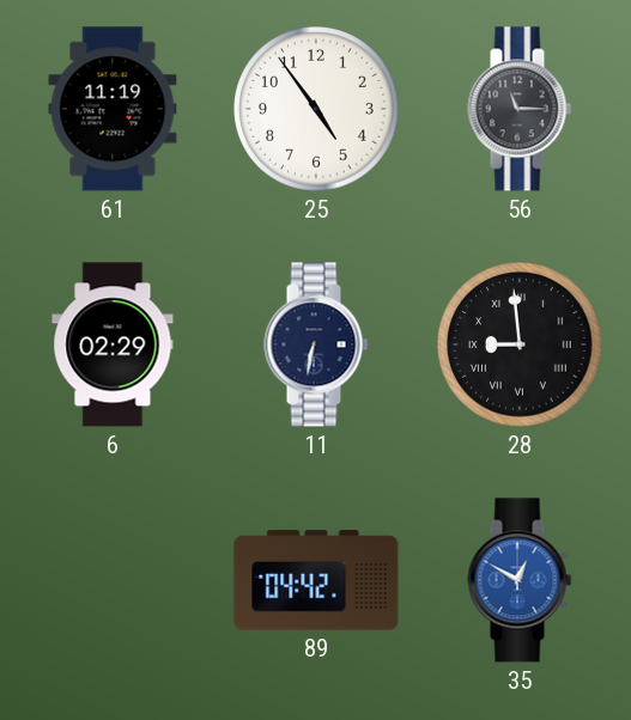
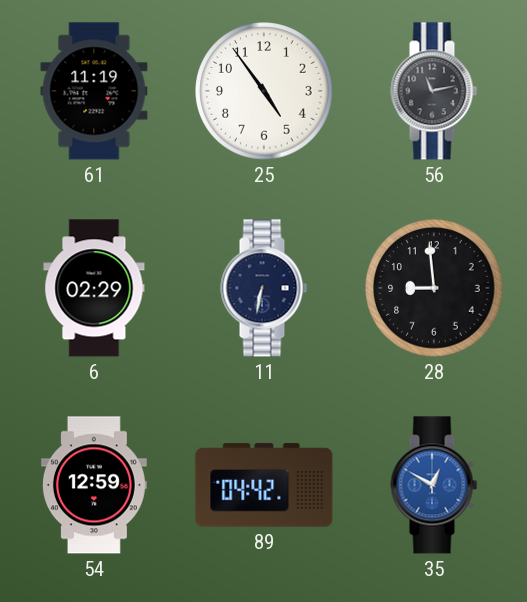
56: 11:15 -> 11:13
28 numerals: Roman -> Arabic
54: none -> 12:59
